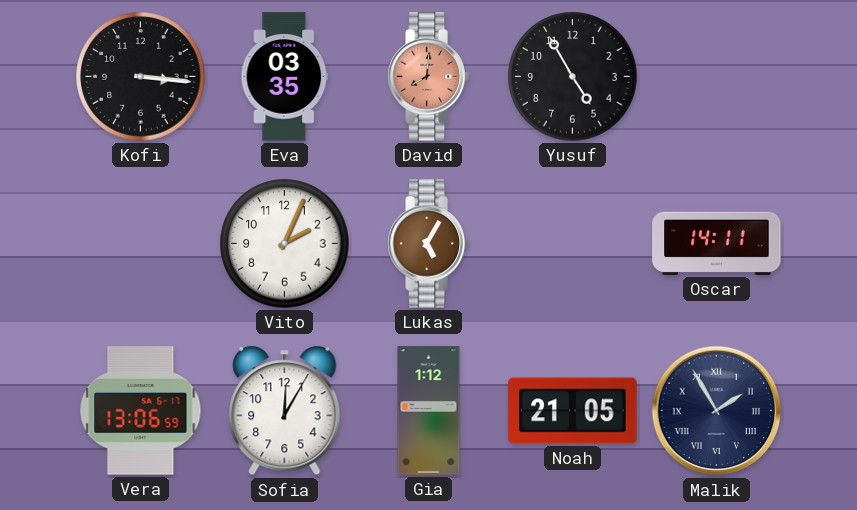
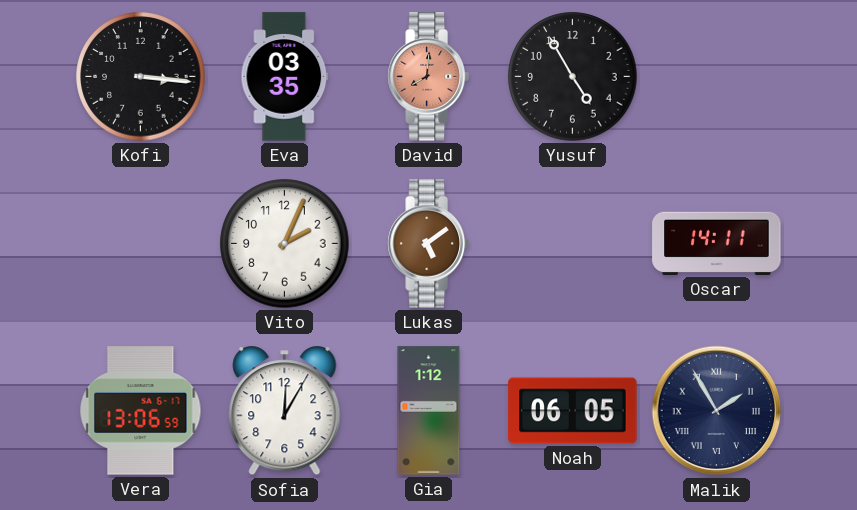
Lukas: 5:05 -> 5:09
Noah: 21:05 -> 06:05
